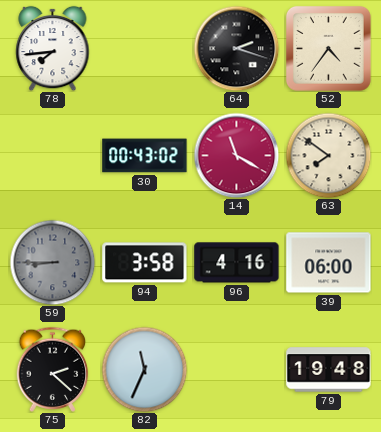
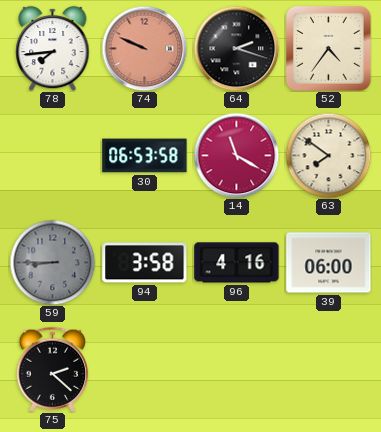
74: none -> 9:49
30: 00:43 -> 06:53
82: 11:34 -> none
79: 19:48 -> none
